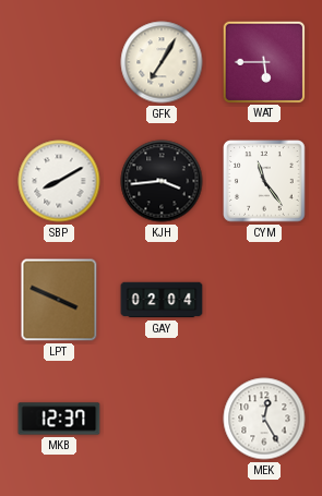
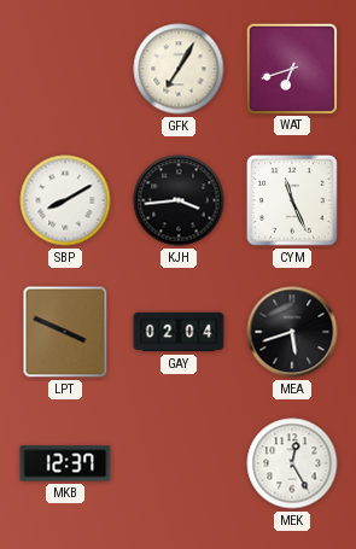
WAT: 5:45 -> 6:42
CYM: 11:24 -> 11:26
MEA: none -> 5:42
